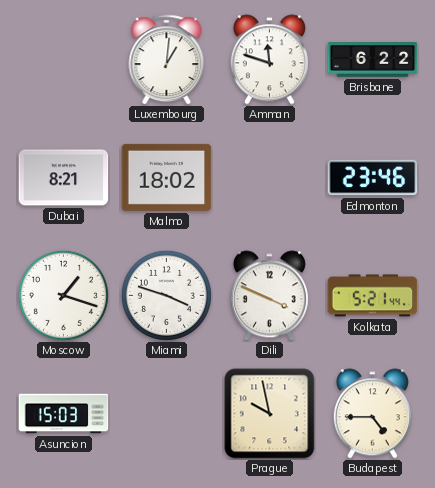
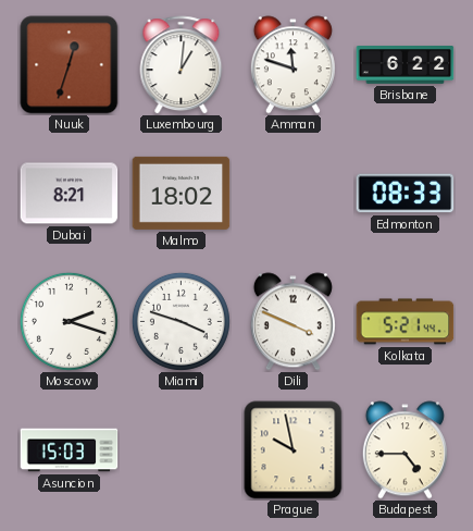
Nuuk: none -> 12:33
Edmonton: 23:46 -> 08:33
Moscow: 1:18 -> 2:18
